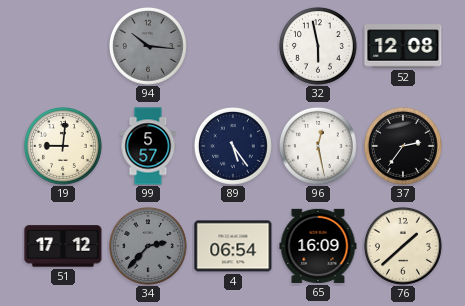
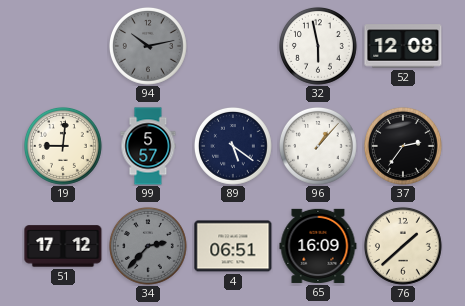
94: 10:16 -> 10:13
89: 5:24 -> 5:21
96: 12:28 -> 1:07
4: 06:54 -> 06:51
